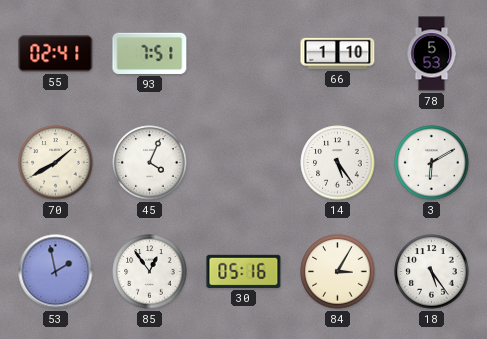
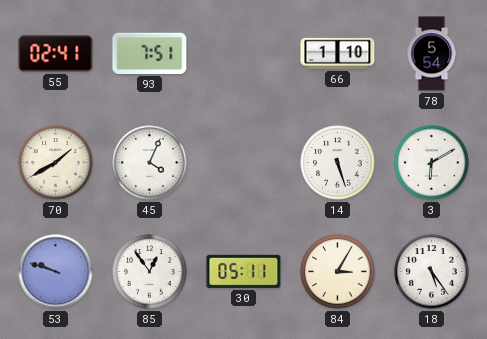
78: 5:53 -> 5:54
14: 5:24 -> 5:27
53: 1:58 -> 9:48
30: 05:16 -> 05:11
